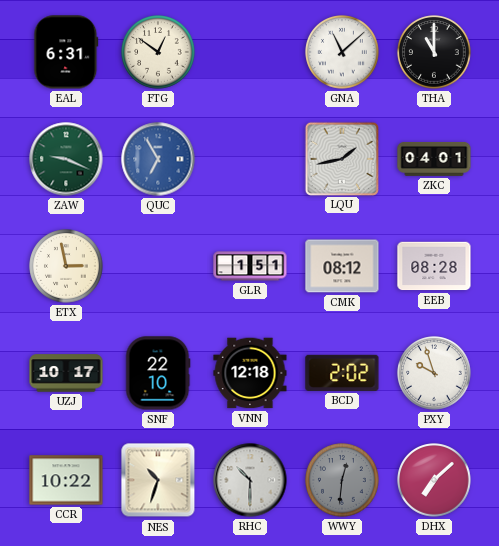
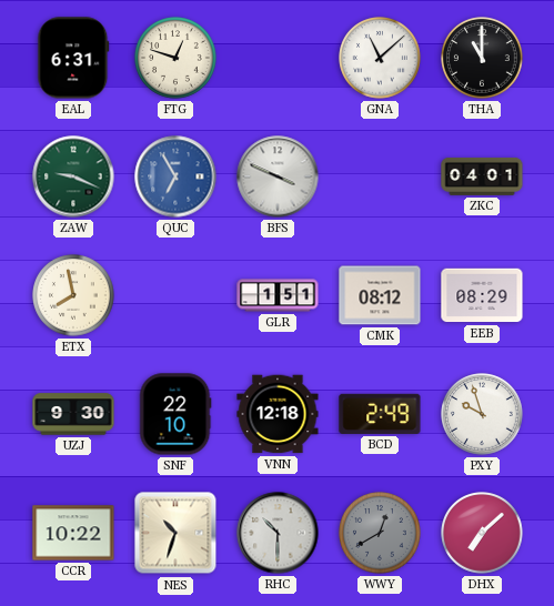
FTG: 12:51 -> 12:48
BFS: none -> 3:49
LQU: 1:43 -> none
ETX: 2:58 -> 7:58
EEB: 08:28 -> 08:29
UZJ: 10:17 -> 9:30
BCD: 2:02 -> 2:49
WWY: 12:31 -> 12:40
